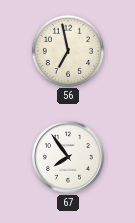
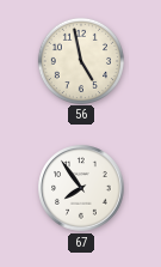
56: 6:58 -> 4:58
